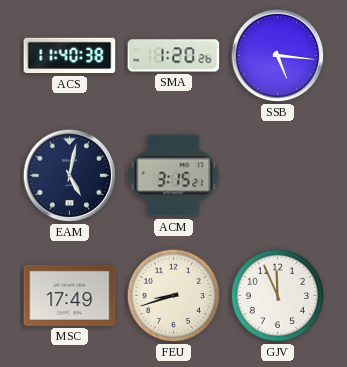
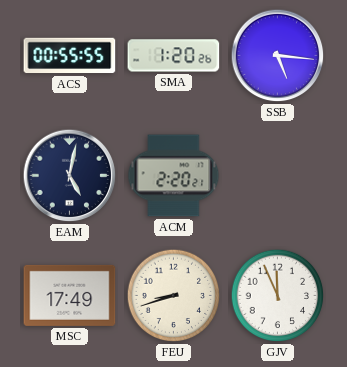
ACS: 11:40 -> 00:55
ACM: 3:15 -> 2:20
